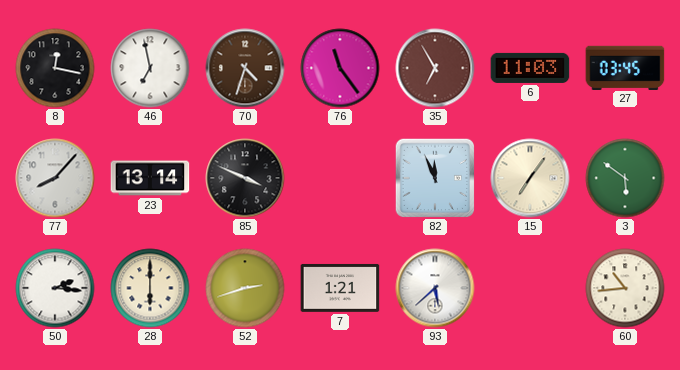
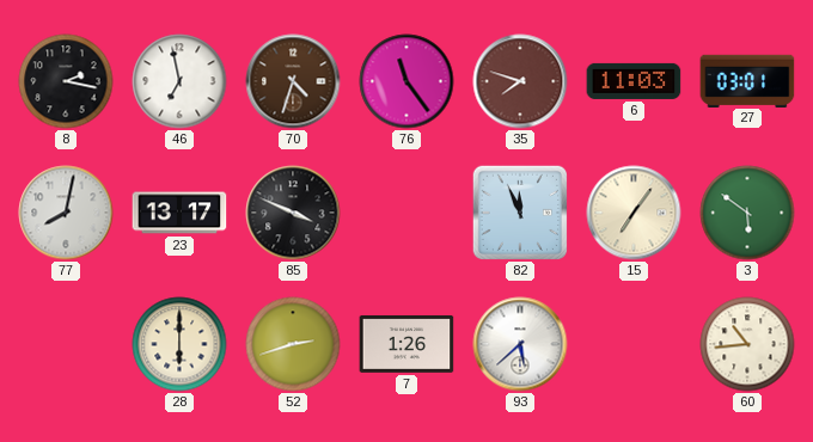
8: 12:17 -> 2:17
35: 6:55 -> 7:48
27: 03:45 -> 03:01
77: 8:07 -> 8:02
23: 13:14 -> 13:17
50: 2:16 -> none
7: 1:21 -> 1:26
